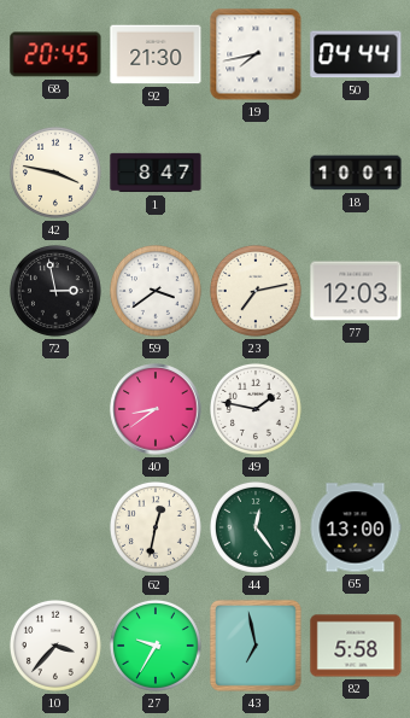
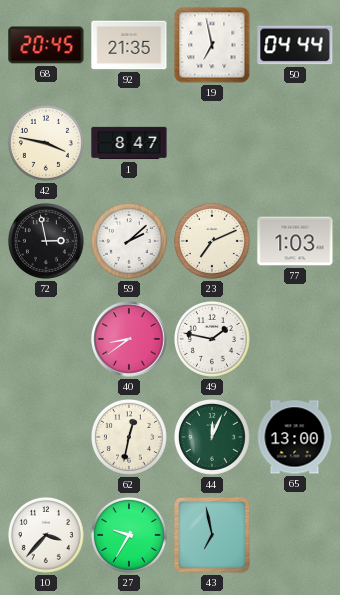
92: 21:30 -> 21:35
19: 7:43 -> 6:58
18: 10:01 -> none
59: 3:39 -> 2:08
23: 7:13 -> 7:11
77: 12:03 -> 1:03
44: 12:24 -> 12:04
82: 5:58 -> none
